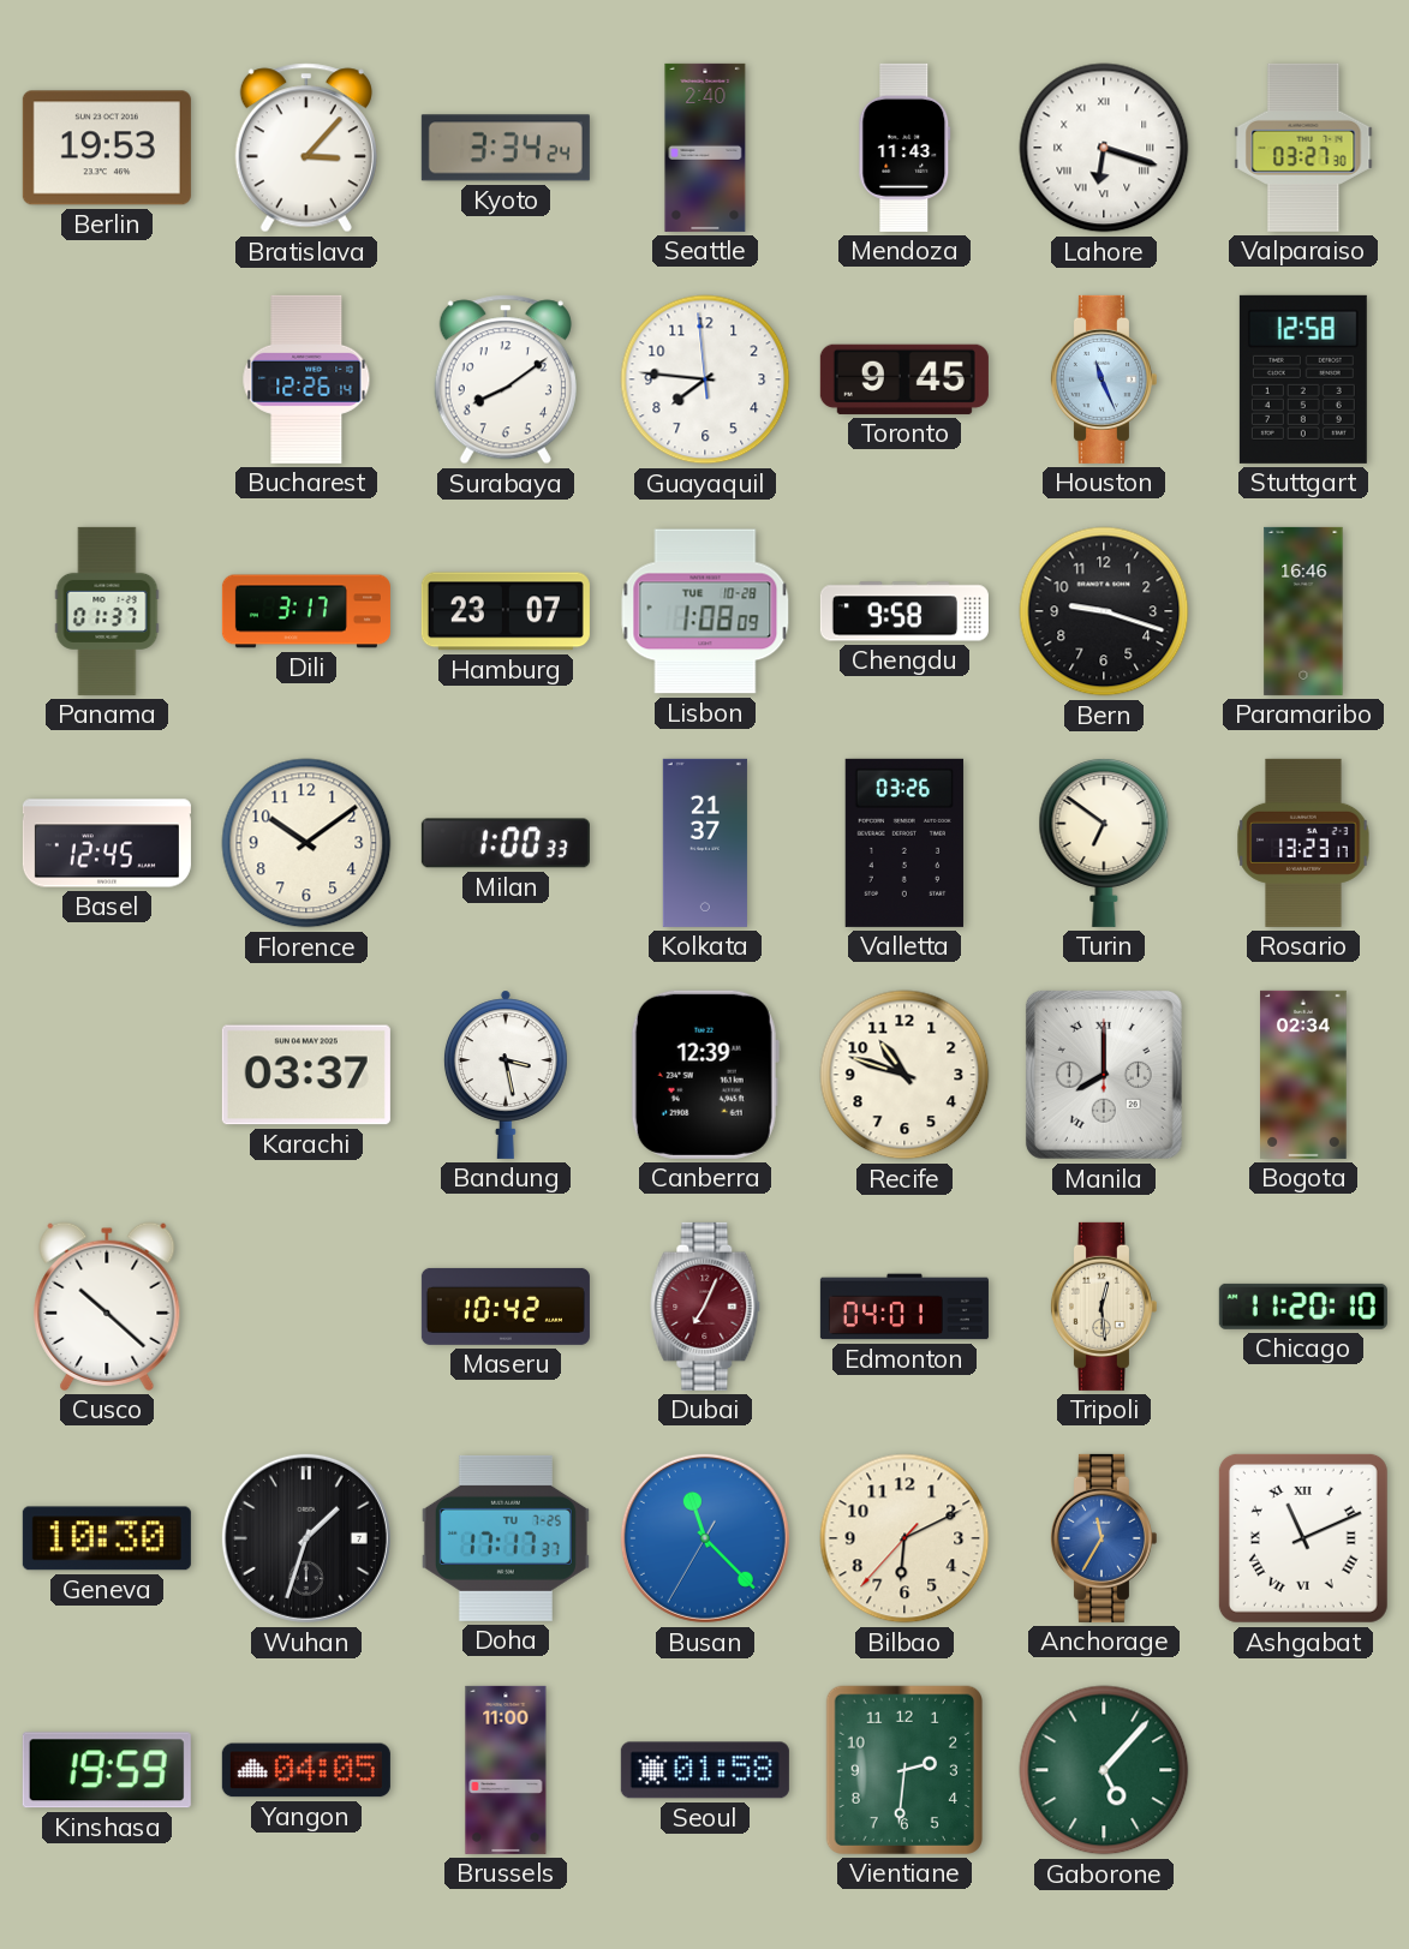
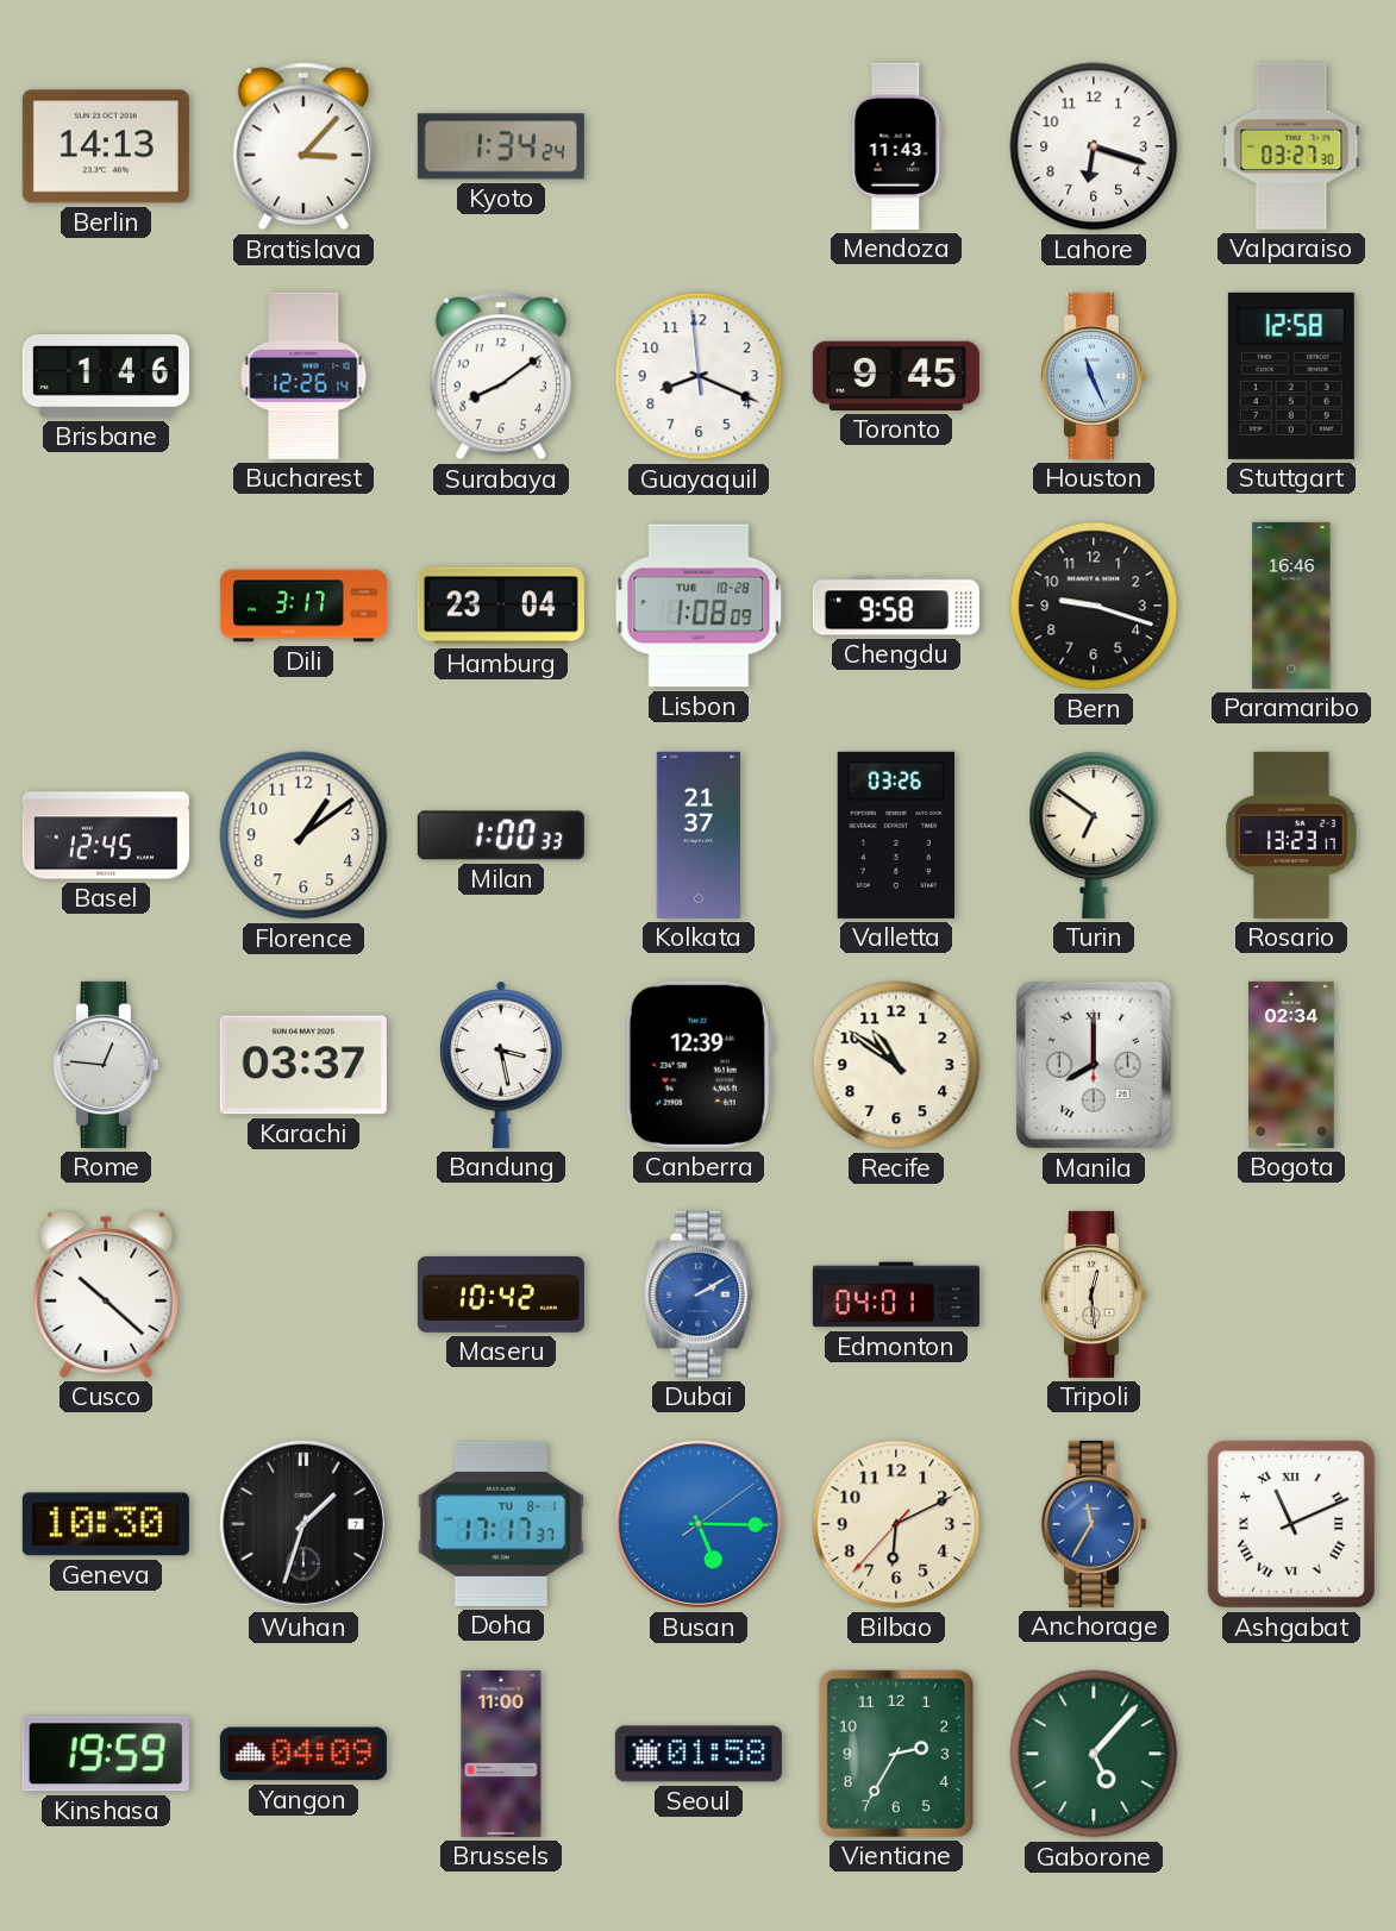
Berlin: 19:53 -> 14:13
Kyoto: 3:34 -> 1:34
Seattle: 2:40 -> none
Lahore numerals: Roman -> Arabic
Brisbane: none -> 1:46
Guayaquil: 7:45 -> 8:18
Panama: 01:37 -> none
Hamburg: 23:07 -> 23:04
Florence: 10:09 -> 1:09
Rome: none -> 12:46
Recife: 10:48 -> 10:51
Dubai: 7:04 -> 2:10
Dubai dial: burgundy -> blue
Chicago: 11:20 -> none
Doha date: TU 7-25 -> TU 8-1
Busan: 11:22 -> 5:15
Yangon: 04:05 -> 04:09
Vientiane: 2:31 -> 2:35
